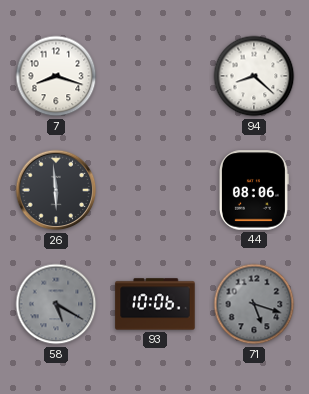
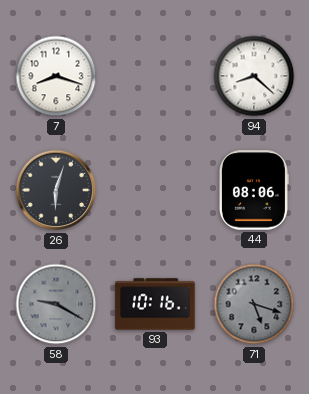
26: 5:59 -> 6:03
58: 5:20 -> 9:20
93: 10:06 -> 10:16
